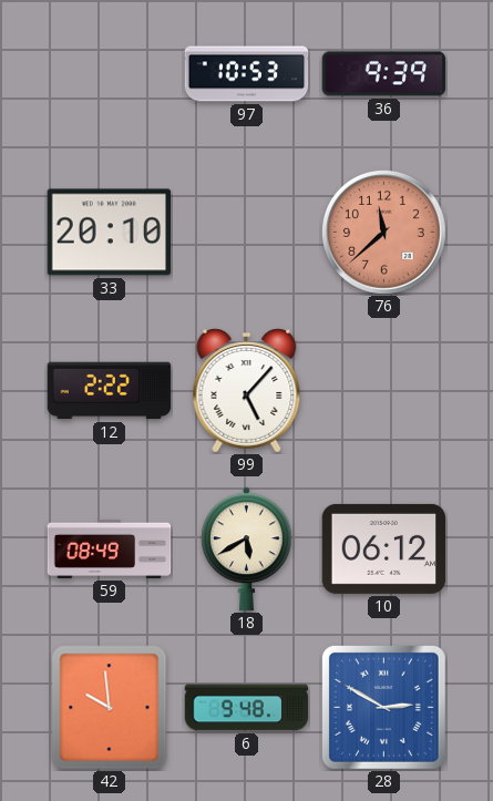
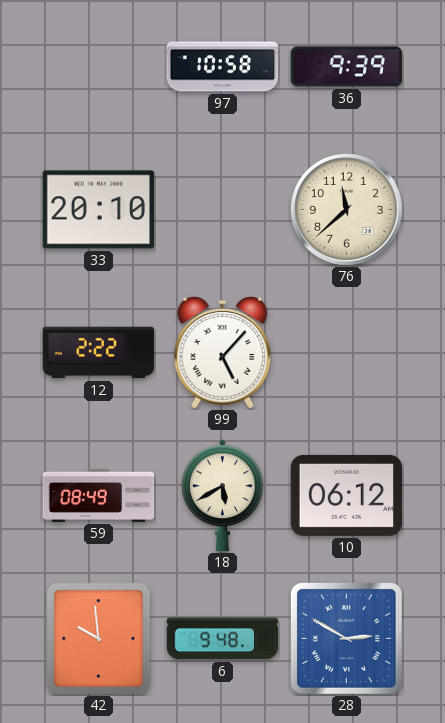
97: 10:53 -> 10:58
76 dial: salmon -> cream
